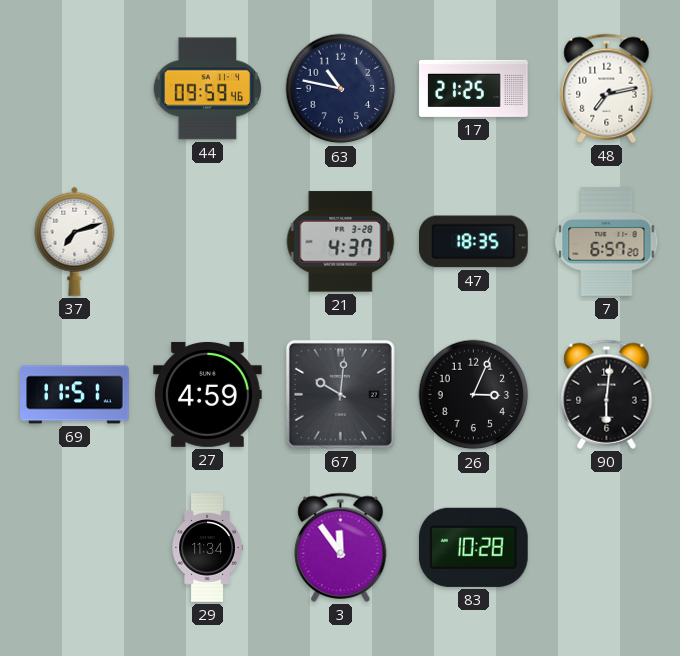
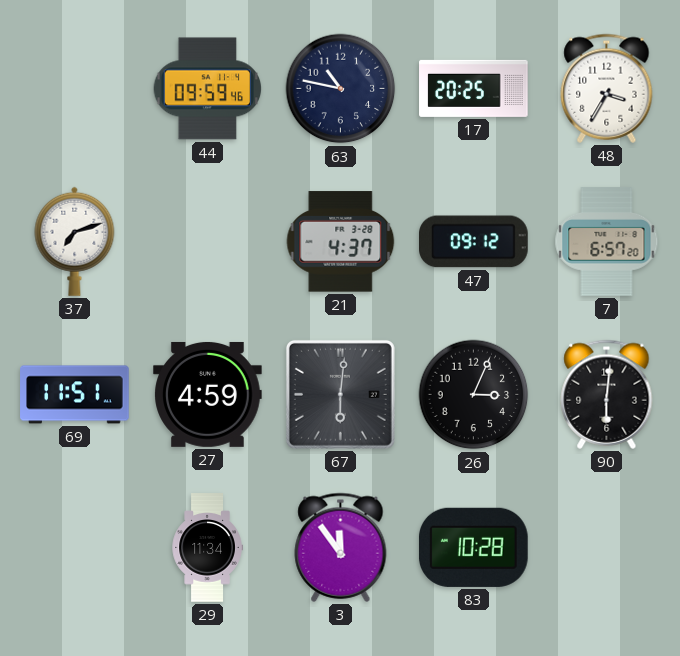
17: 21:25 -> 20:25
48: 7:13 -> 3:35
47: 18:35 -> 09:12
67: 10:01 -> 6:01
